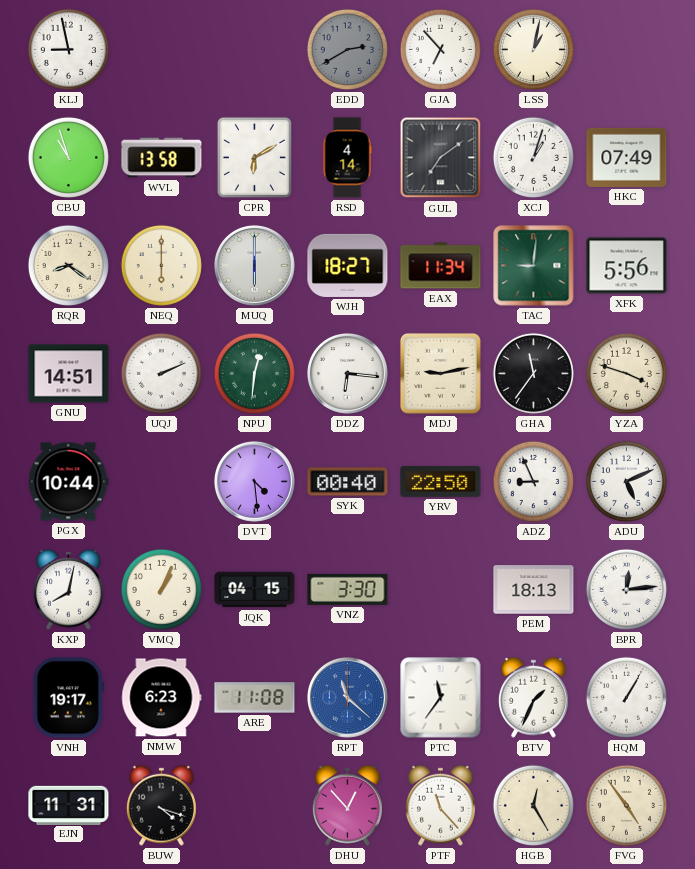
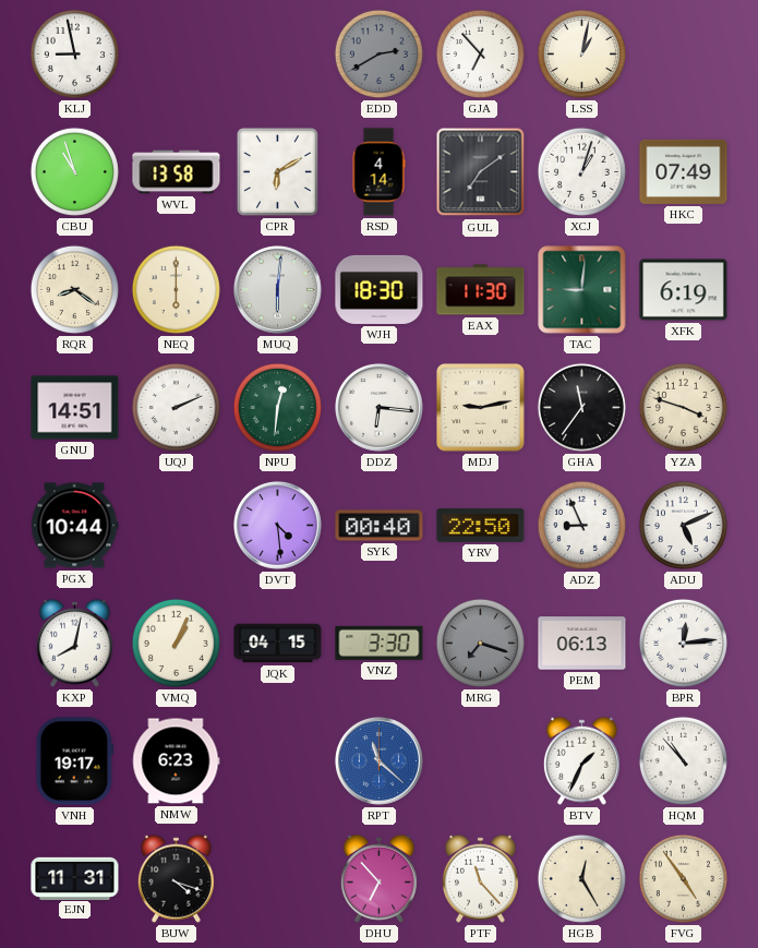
MUQ: 6:00 -> 6:01
WJH: 18:27 -> 18:30
EAX: 11:34 -> 11:30
XFK: 5:56 -> 6:19
MRG: none -> 7:18
PEM: 18:13 -> 06:13
ARE: 11:08 -> none
PTC: 11:36 -> none
HQM: 1:05 -> 10:53
DHU: 12:53 -> 6:53
